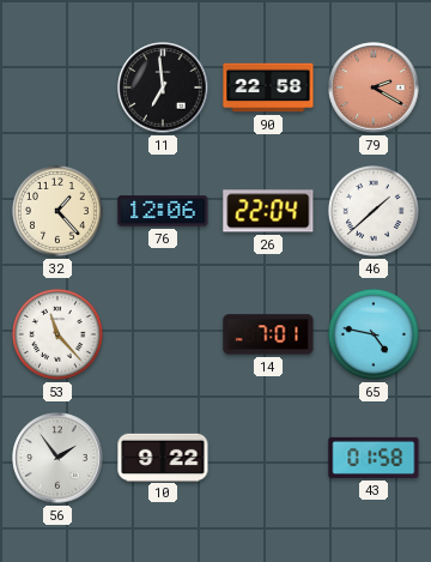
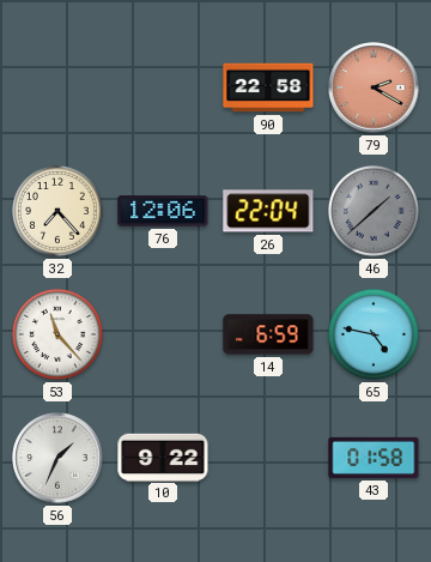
11: 6:59 -> none
32: 1:23 -> 7:23
46 dial: white -> grey
14: 7:01 -> 6:59
56: 1:54 -> 1:34
